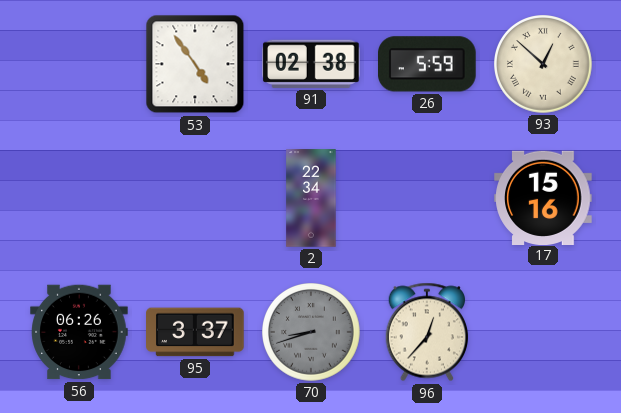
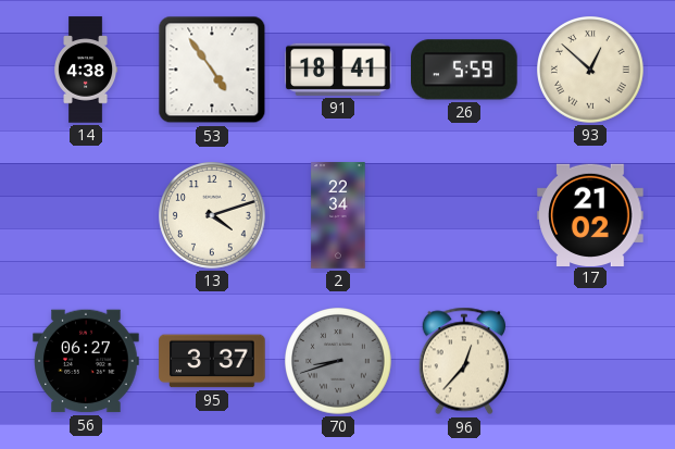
14: none -> 4:38
91: 02:38 -> 18:41
13: none -> 4:12
17: 15:16 -> 21:02
56: 06:26 -> 06:27
